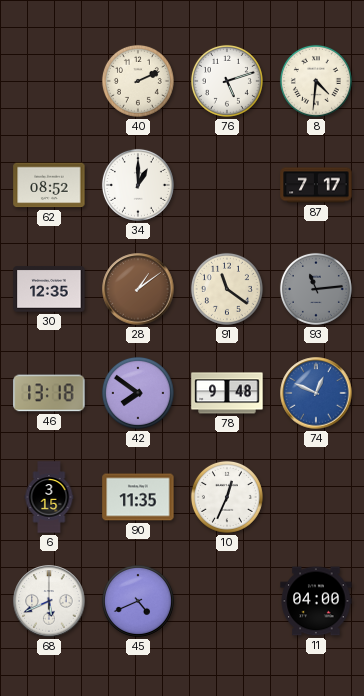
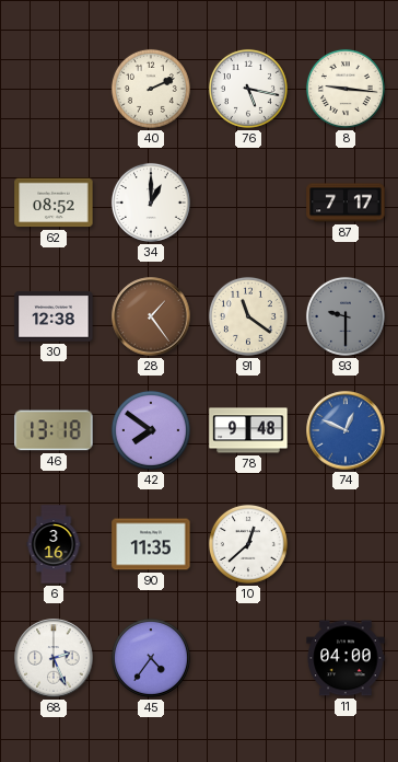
76: 5:12 -> 5:17
8: 4:31 -> 9:16
30: 12:35 -> 12:38
28: 1:09 -> 1:24
93: 11:14 -> 9:30
6: 3:15 -> 3:16
10: 12:34 -> 12:38
68: 5:41 -> 2:26
45: 4:41 -> 4:36
